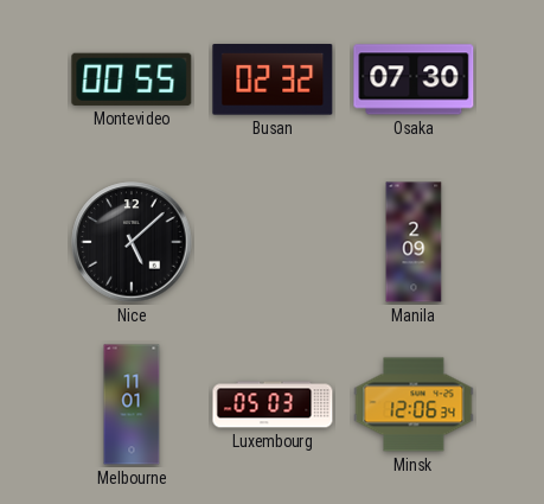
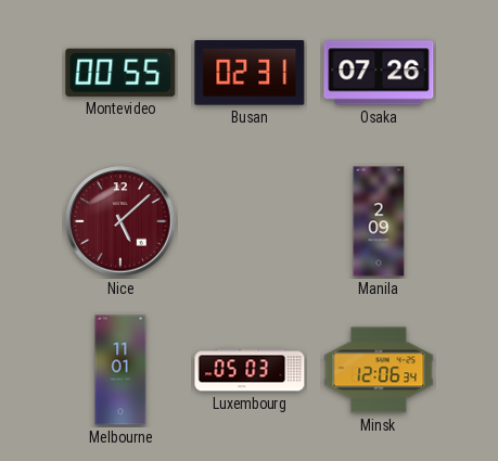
Busan: 02:32 -> 02:31
Osaka: 07:30 -> 07:26
Nice dial: black -> burgundy
